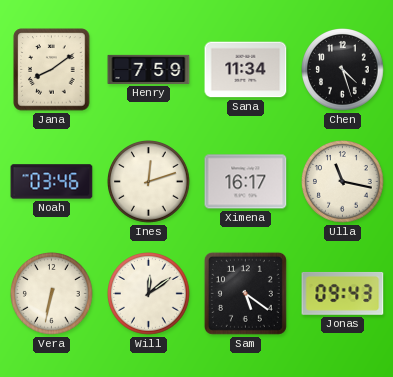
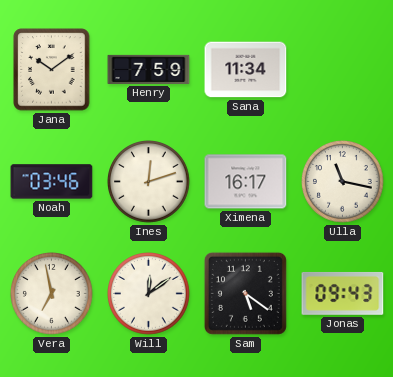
Jana: 8:09 -> 10:09
Chen: 4:27 -> none
Vera: 6:32 -> 6:58
